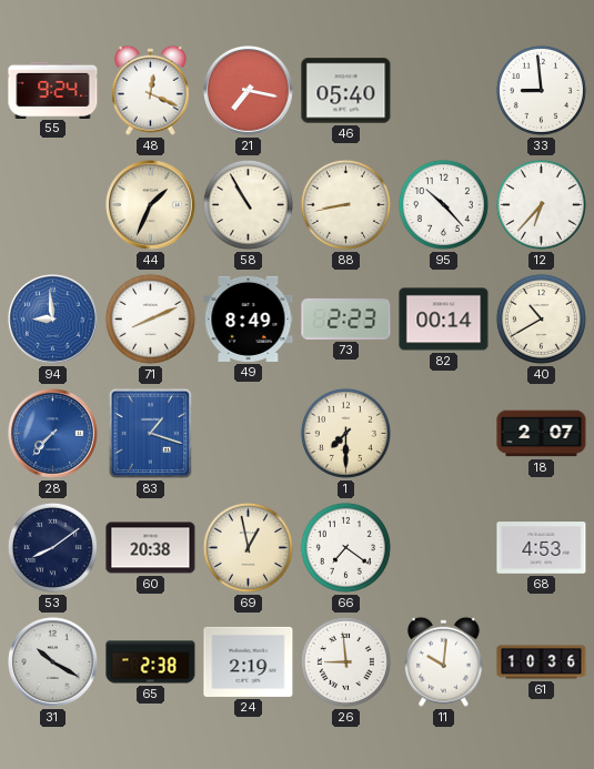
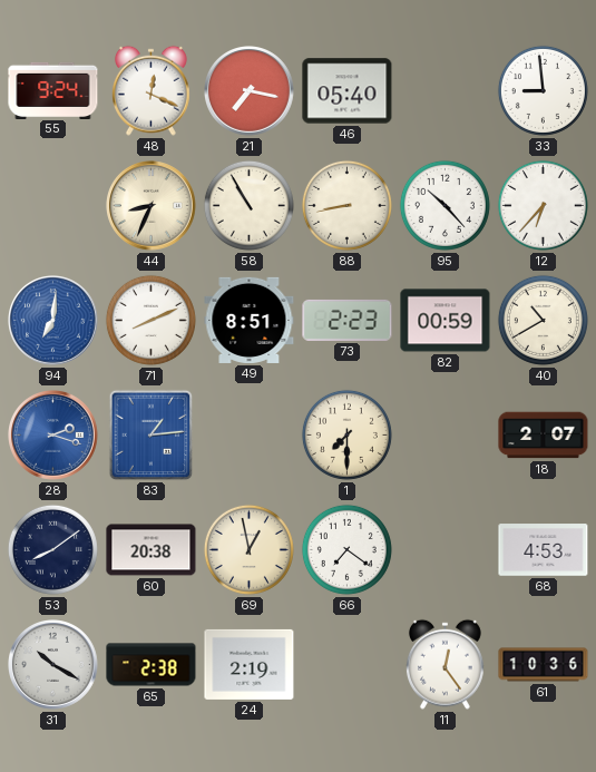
44: 1:34 -> 8:34
94: 8:59 -> 7:01
49: 8:49 -> 8:51
82: 00:14 -> 00:59
28: 7:37 -> 2:18
83: 1:18 -> 1:14
26: 8:59 -> none
11: 10:01 -> 12:24
